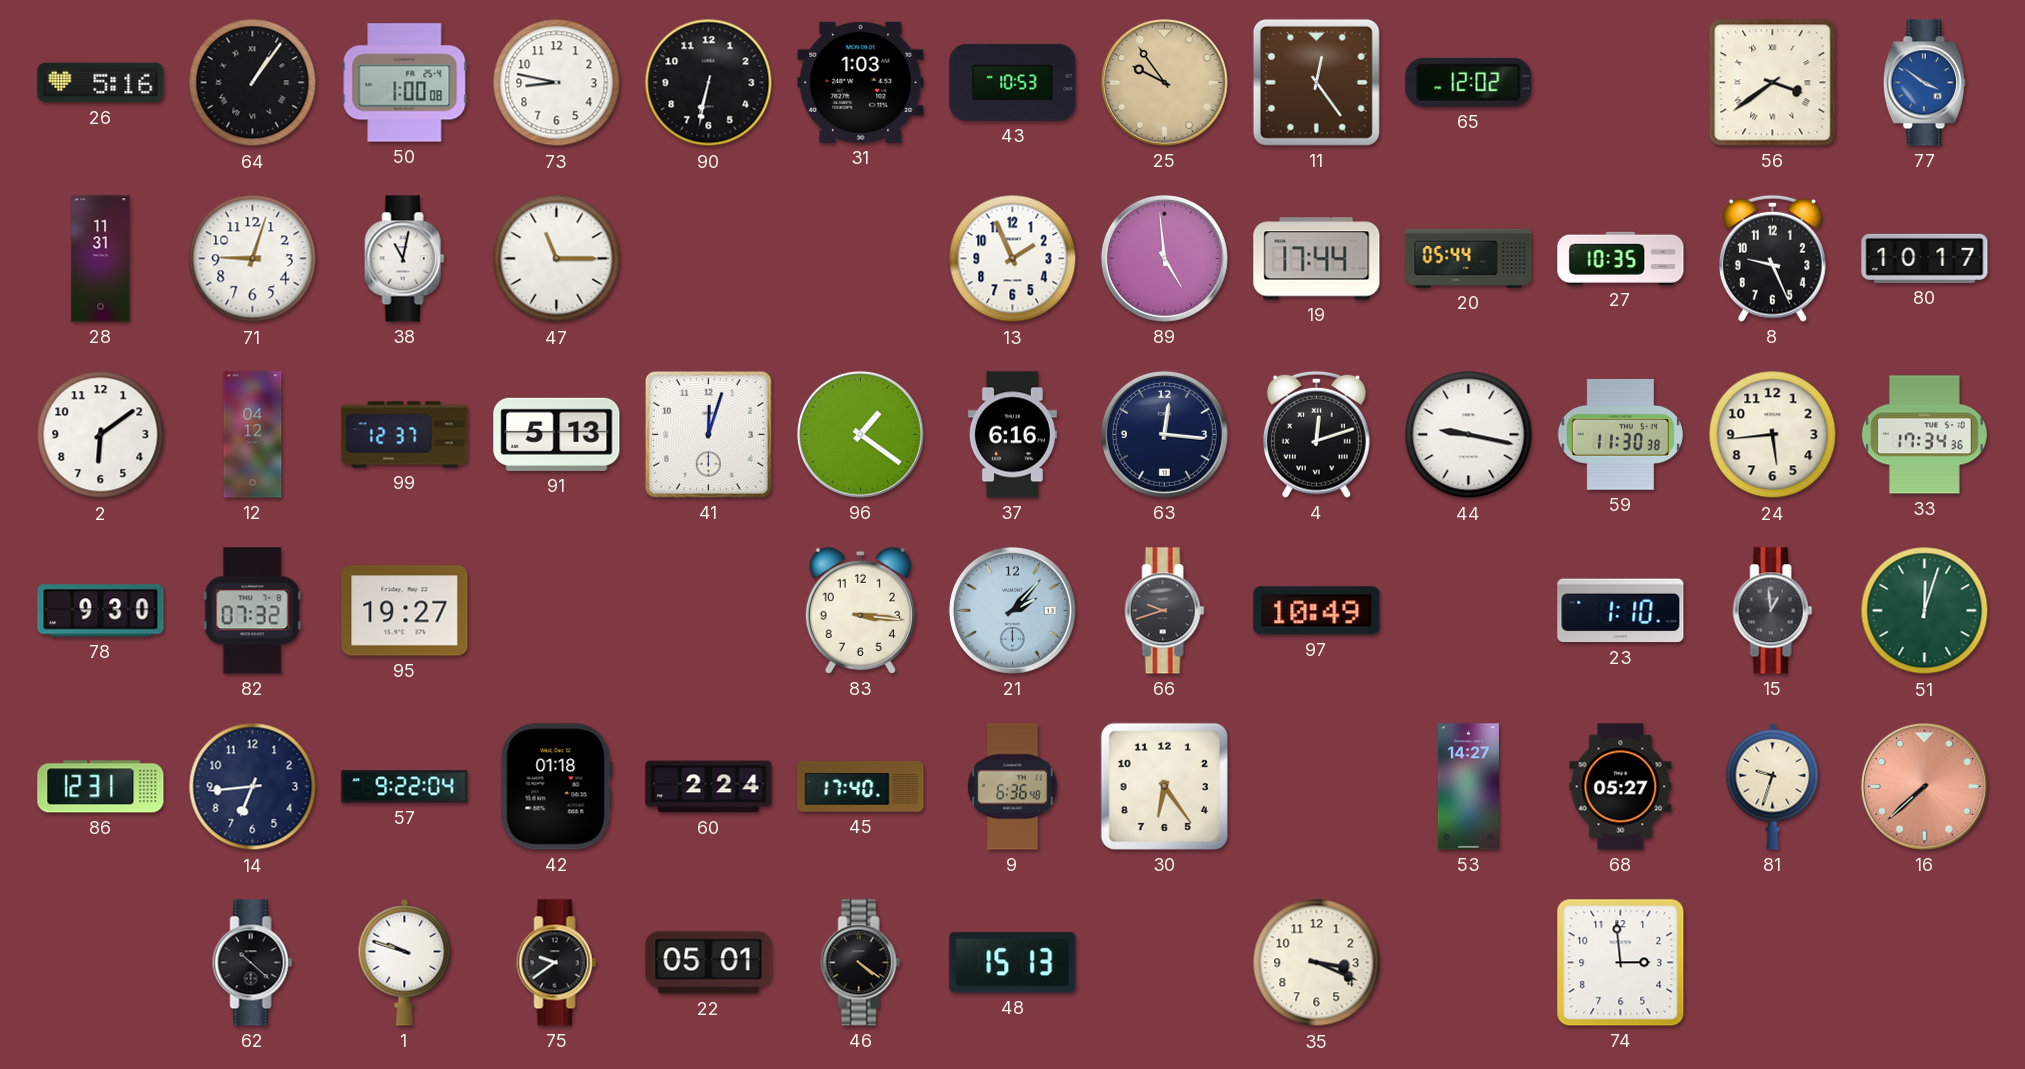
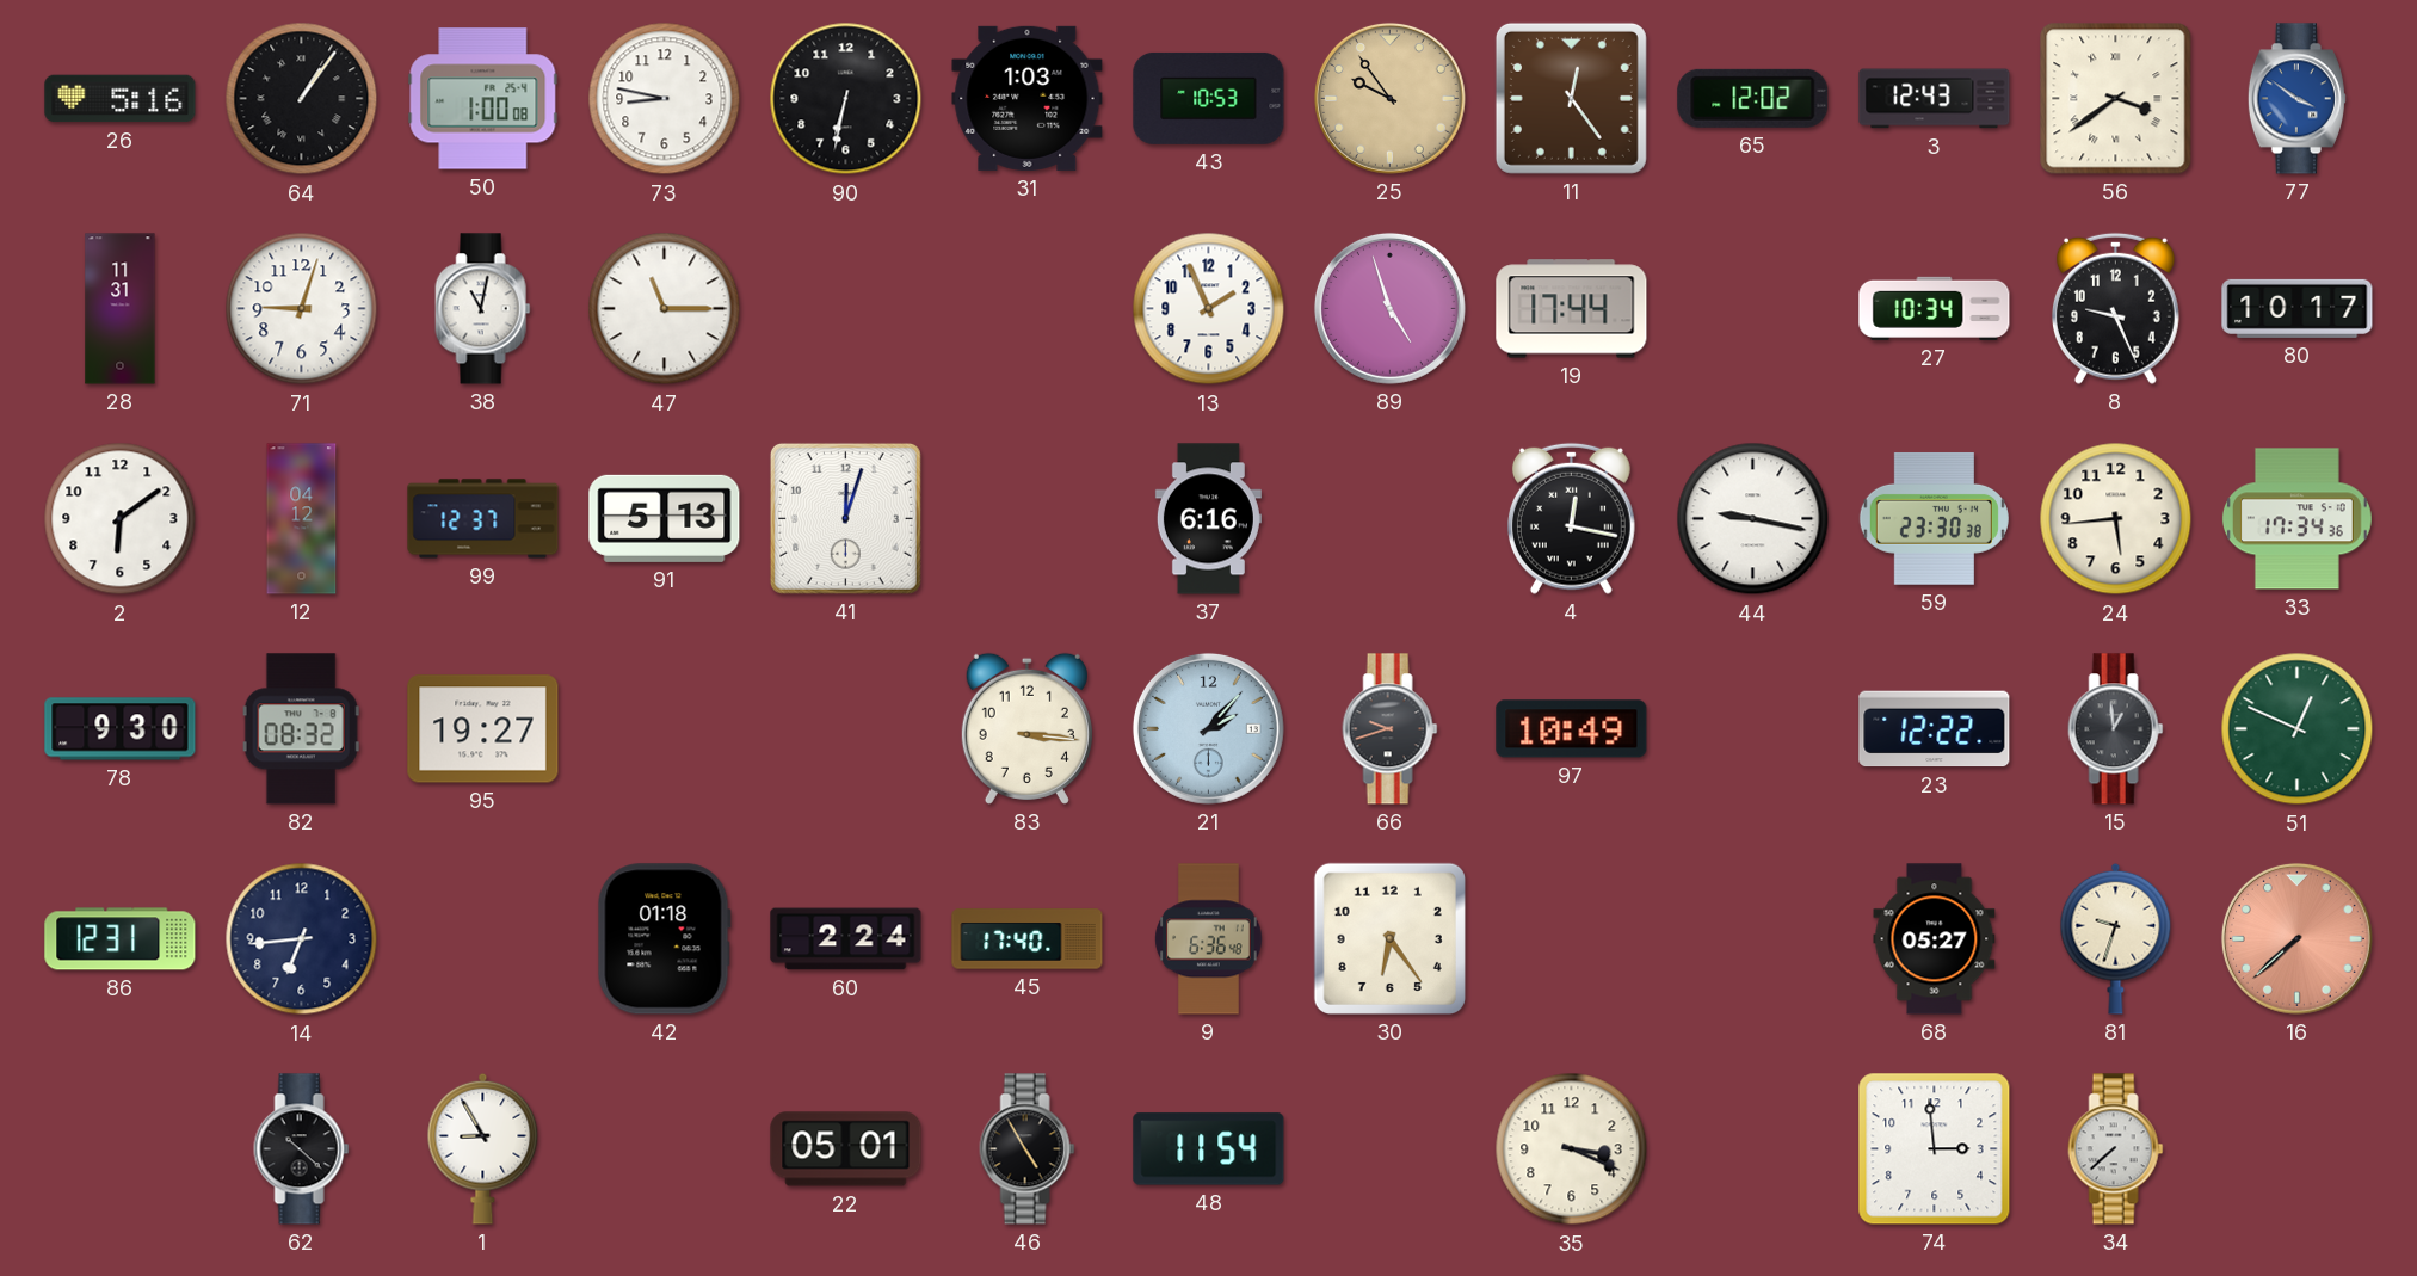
3: none -> 12:43
89: 4:59 -> 4:57
20: 05:44 -> none
27: 10:35 -> 10:34
96: 1:21 -> none
63: 12:16 -> none
4: 12:12 -> 12:17
59: 11:30 -> 23:30
82: 07:32 -> 08:32
23: 1:10 -> 12:22
51: 12:03 -> 12:49
57: 9:22 -> none
53: 14:27 -> none
1: 9:48 -> 8:55
75: 9:39 -> none
46: 4:21 -> 4:55
48: 15:13 -> 11:54
34: none -> 7:38
